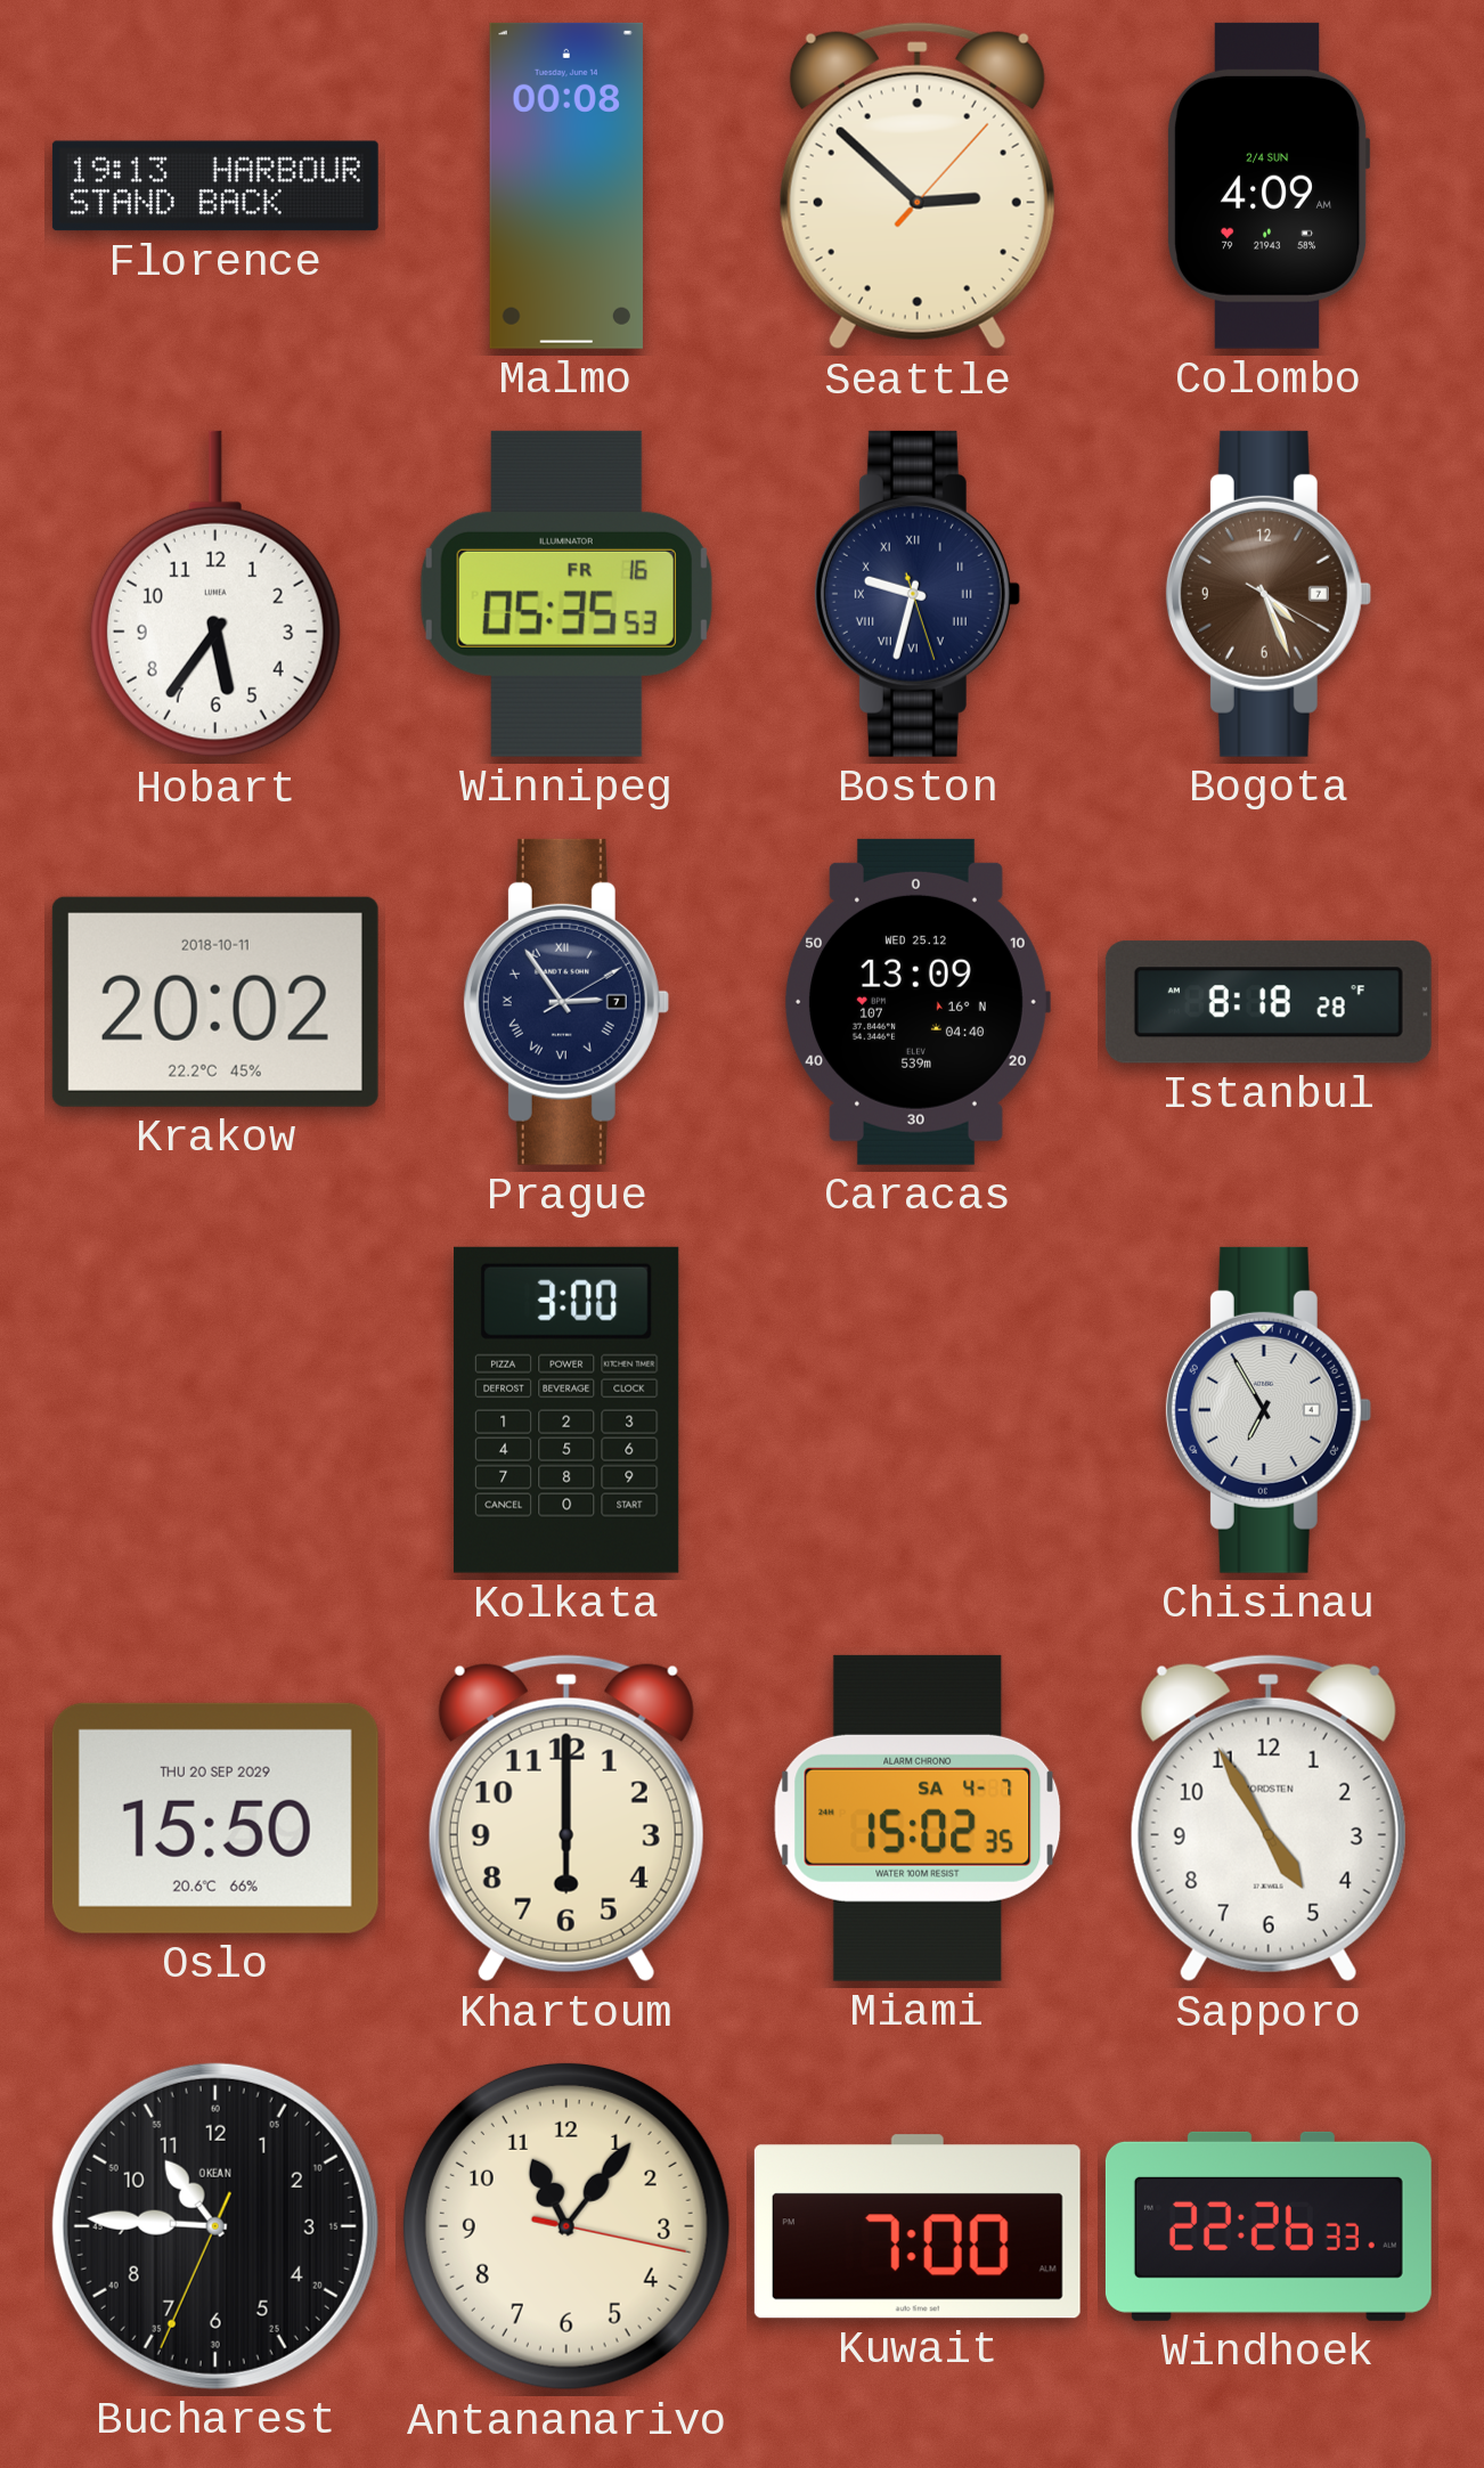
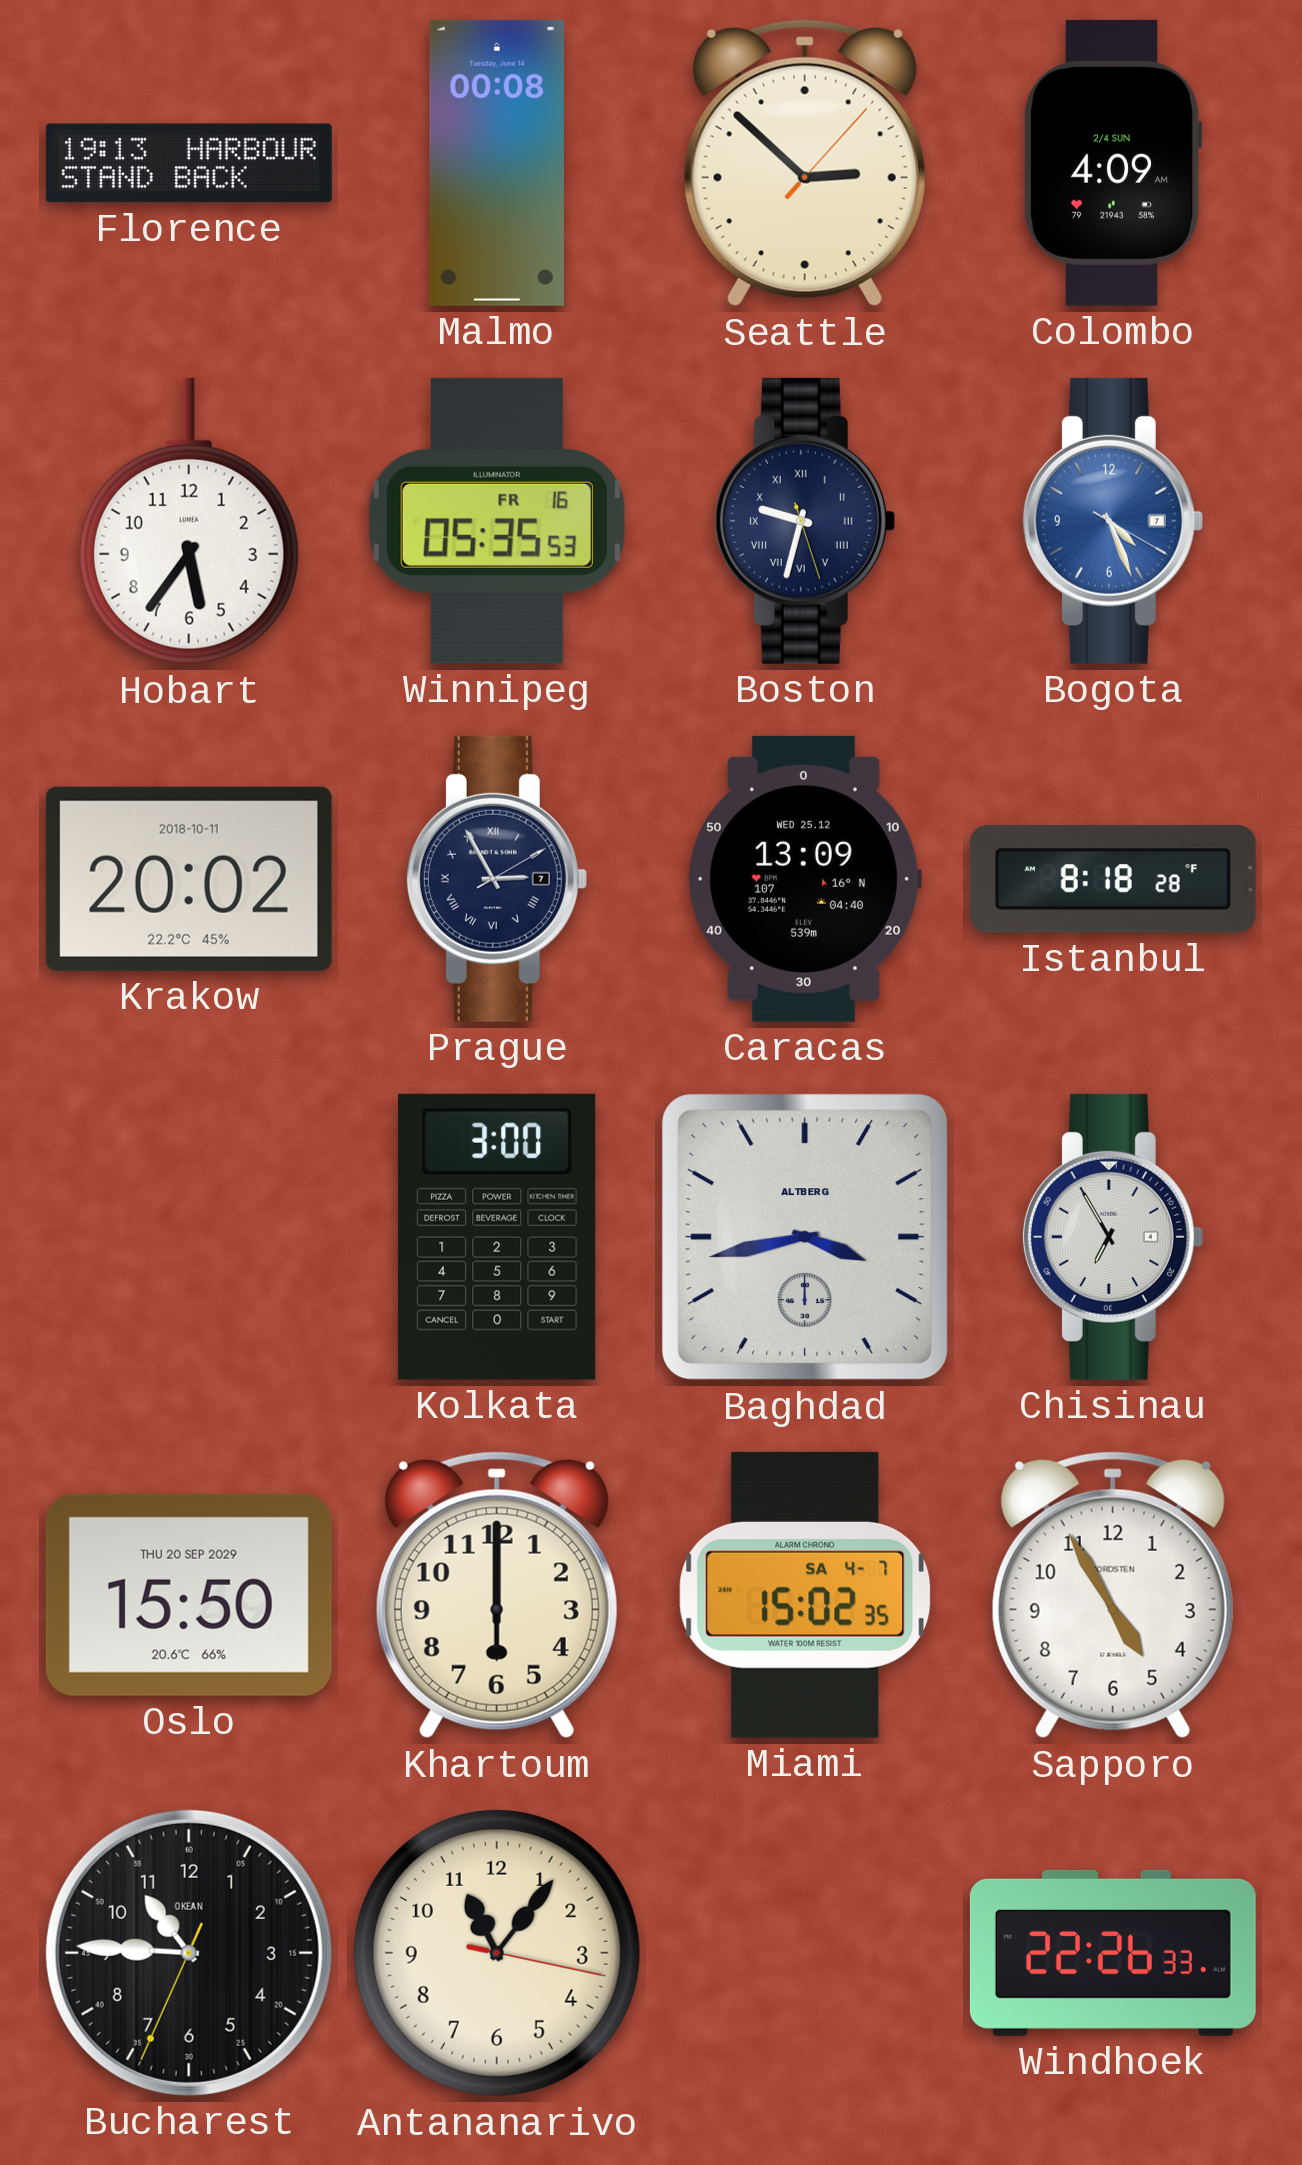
Bogota dial: brown -> blue
Prague: 2:54 -> 2:55
Baghdad: none -> 3:43
Kuwait: 7:00 -> none
